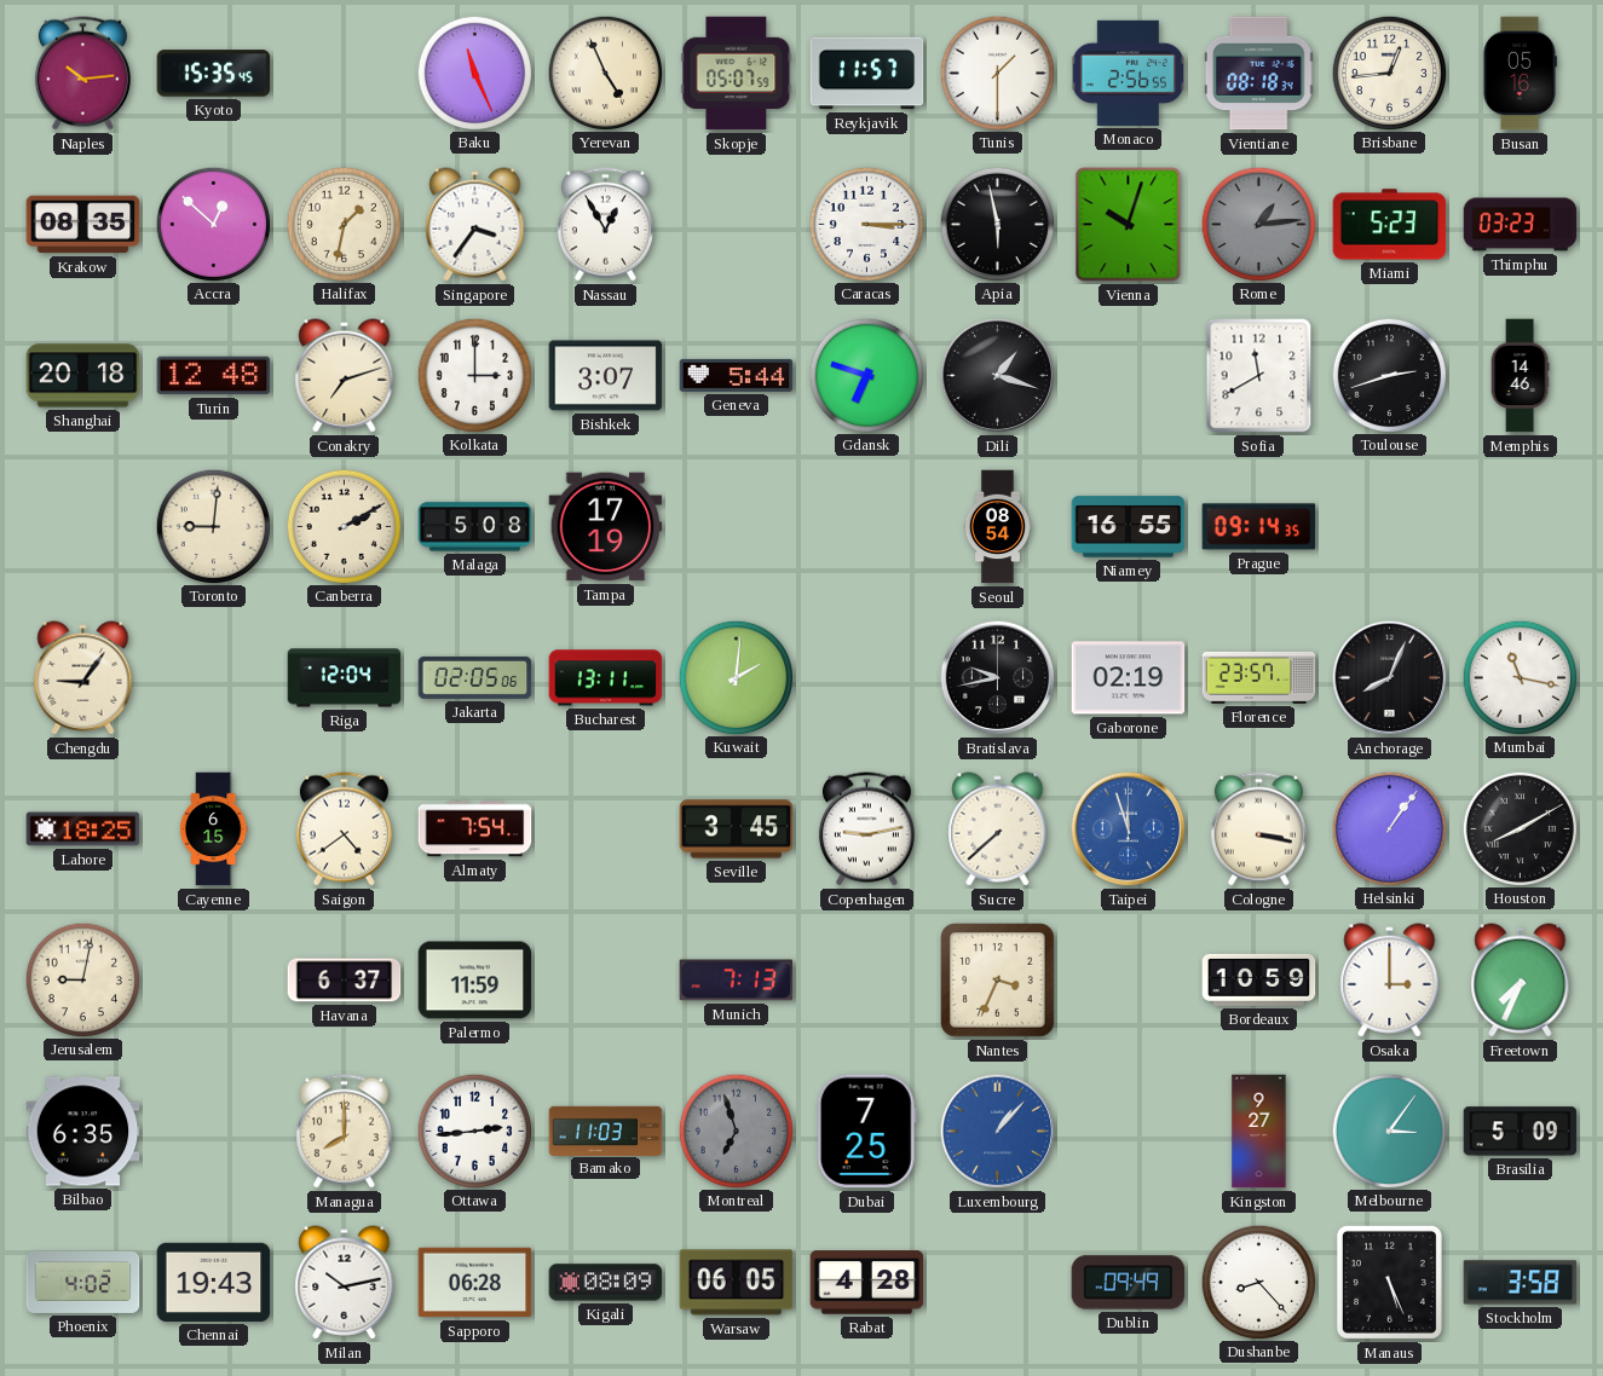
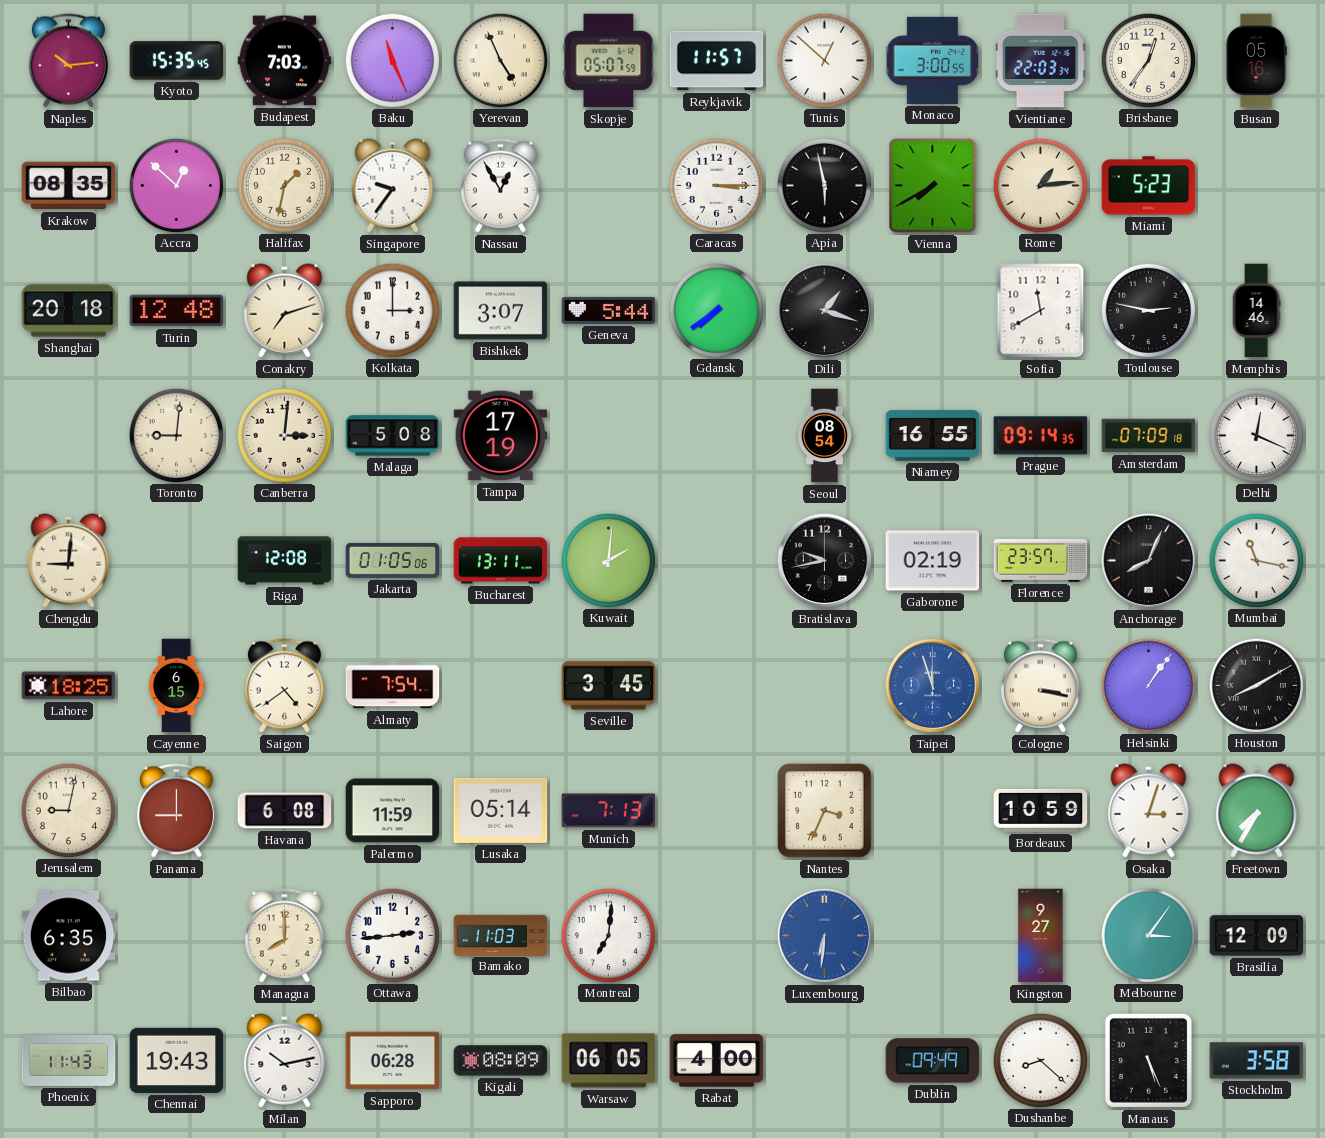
Budapest: none -> 7:03
Tunis: 1:30 -> 12:52
Monaco: 2:56 -> 3:00
Vientiane: 08:18 -> 22:03
Brisbane: 12:44 -> 12:36
Singapore: 3:36 -> 9:36
Vienna: 10:03 -> 7:40
Rome dial: grey -> cream
Thimphu: 03:23 -> none
Gdansk: 6:48 -> 7:39
Toulouse: 2:42 -> 2:47
Canberra: 2:10 -> 3:01
Amsterdam: none -> 07:09
Delhi: none -> 12:19
Chengdu: 9:06 -> 9:01
Riga: 12:04 -> 12:08
Jakarta: 02:05 -> 01:05
Copenhagen: 9:13 -> none
Sucre: 7:38 -> none
Panama: none -> 9:00
Havana: 6:37 -> 6:08
Lusaka: none -> 05:14
Osaka: 3:00 -> 3:03
Freetown: 7:34 -> 7:35
Montreal: 6:57 -> 7:01
Montreal dial: grey -> white
Dubai: 7:25 -> none
Luxembourg: 1:07 -> 6:31
Brasilia: 5:09 -> 12:09
Phoenix: 4:02 -> 11:43
Rabat: 4:28 -> 4:00
Dushanbe: 8:23 -> 8:22
